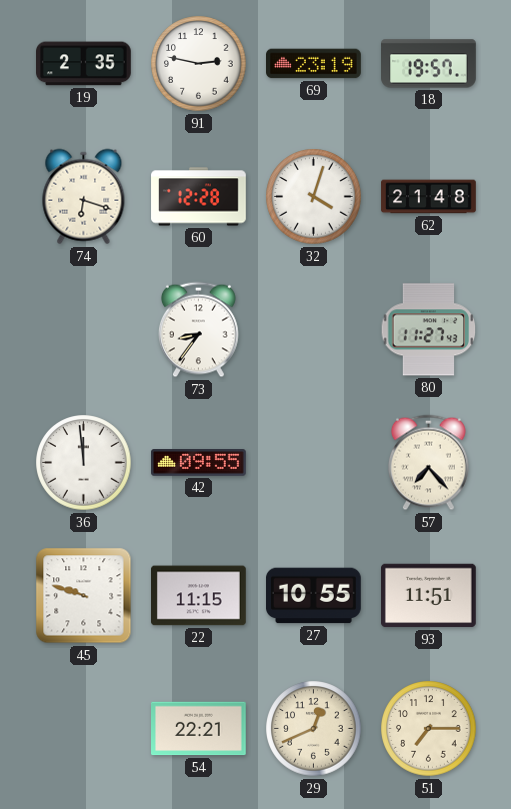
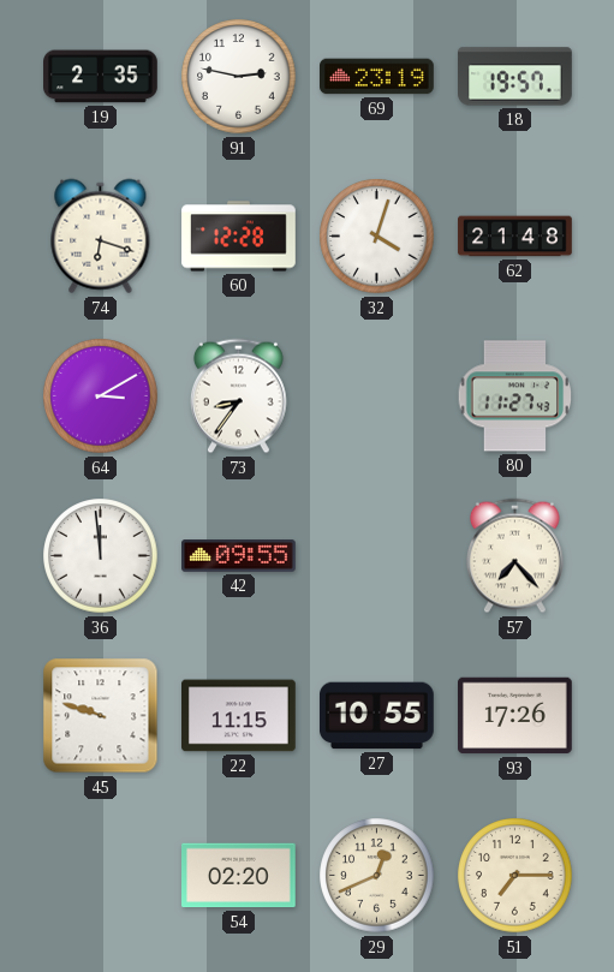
64: none -> 3:10
93: 11:51 -> 17:26
54: 22:21 -> 02:20
